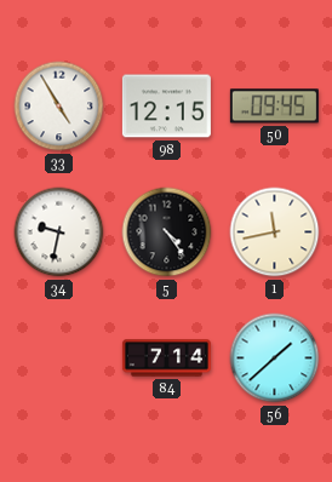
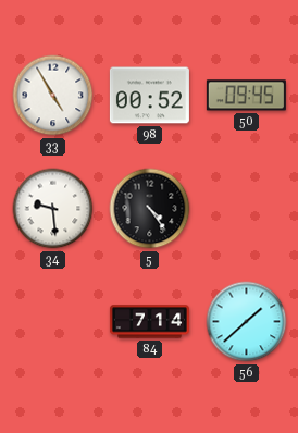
98: 12:15 -> 00:52
34: 9:32 -> 9:29
1: 11:43 -> none
